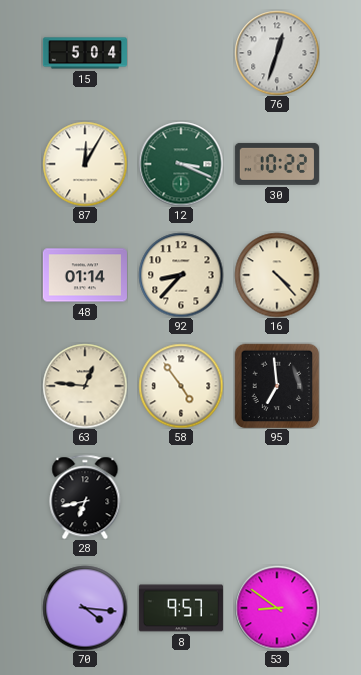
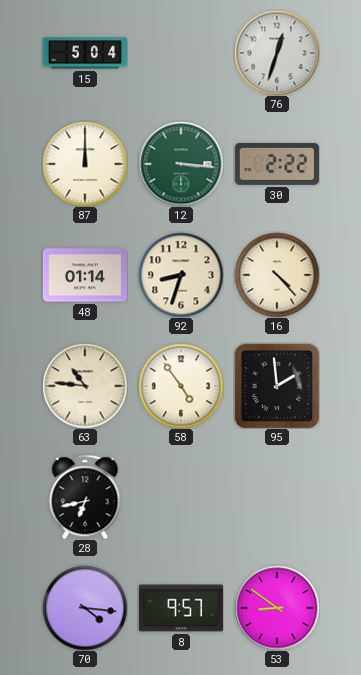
87: 12:05 -> 12:00
12: 3:19 -> 3:16
30: 10:22 -> 2:22
92: 8:37 -> 8:33
63: 12:46 -> 10:46
95: 6:59 -> 1:59
